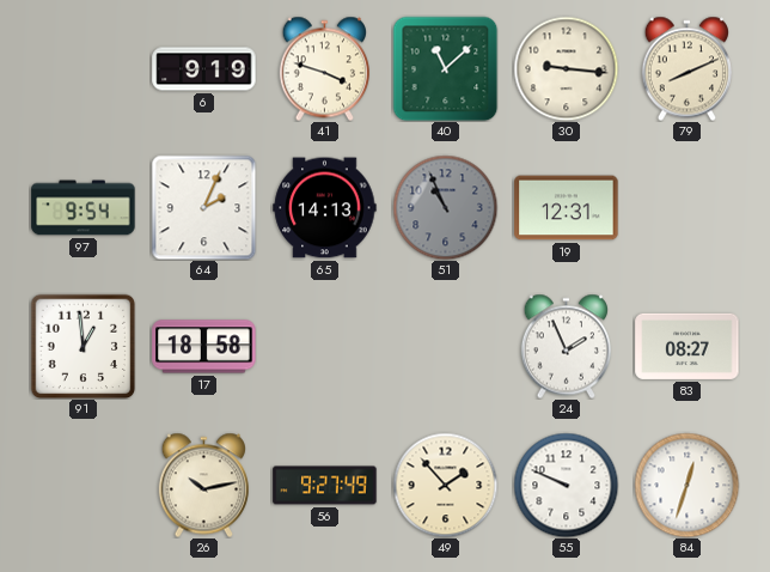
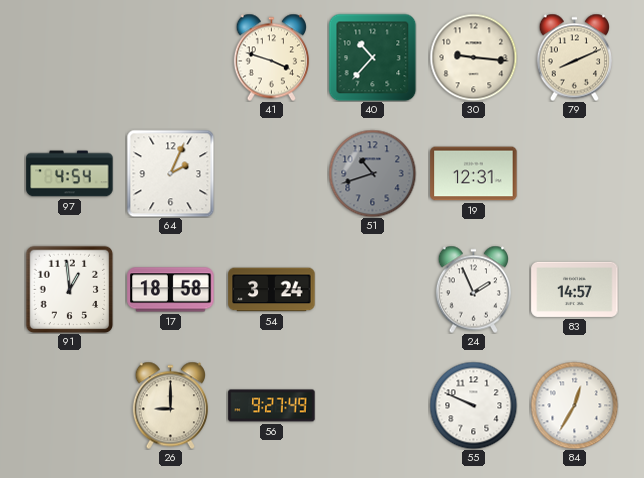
6: 9:19 -> none
40: 11:08 -> 10:37
97: 9:54 -> 4:54
65: 14:13 -> none
51: 10:56 -> 10:42
54: none -> 3:24
83: 08:27 -> 14:57
26: 10:13 -> 9:00
49: 1:53 -> none
84: 12:33 -> 12:35
